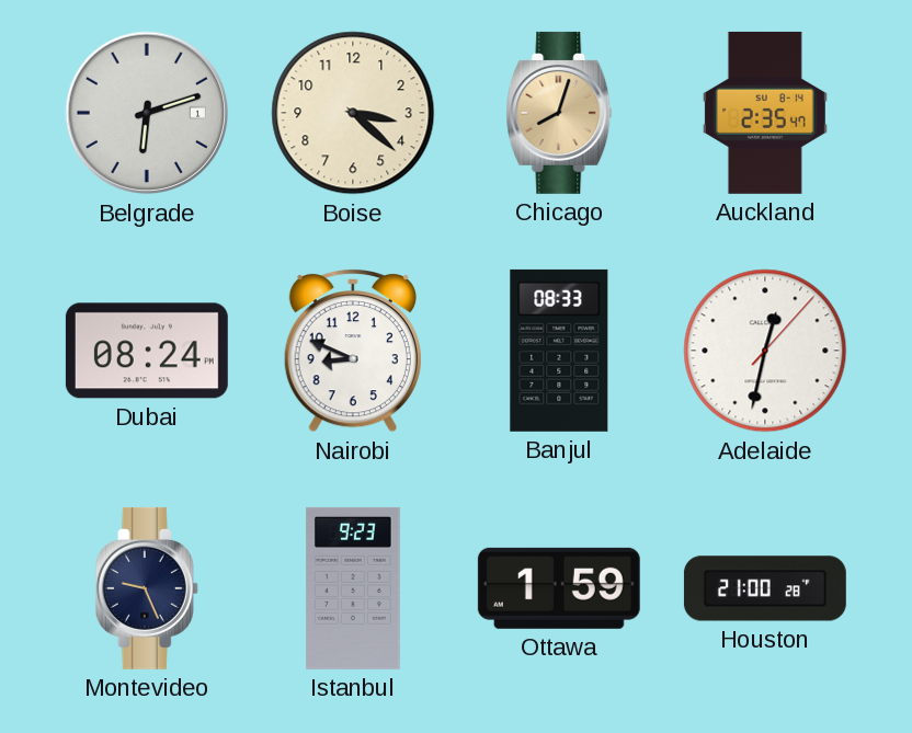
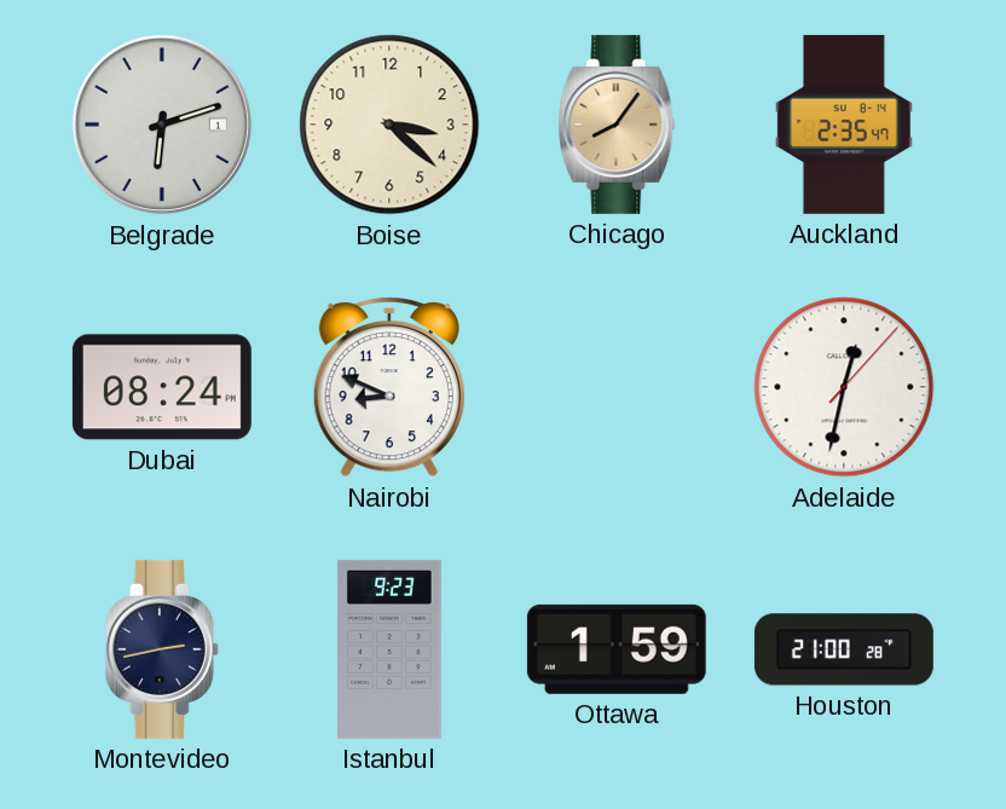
Chicago: 8:03 -> 8:06
Banjul: 08:33 -> none
Montevideo: 9:26 -> 2:43
